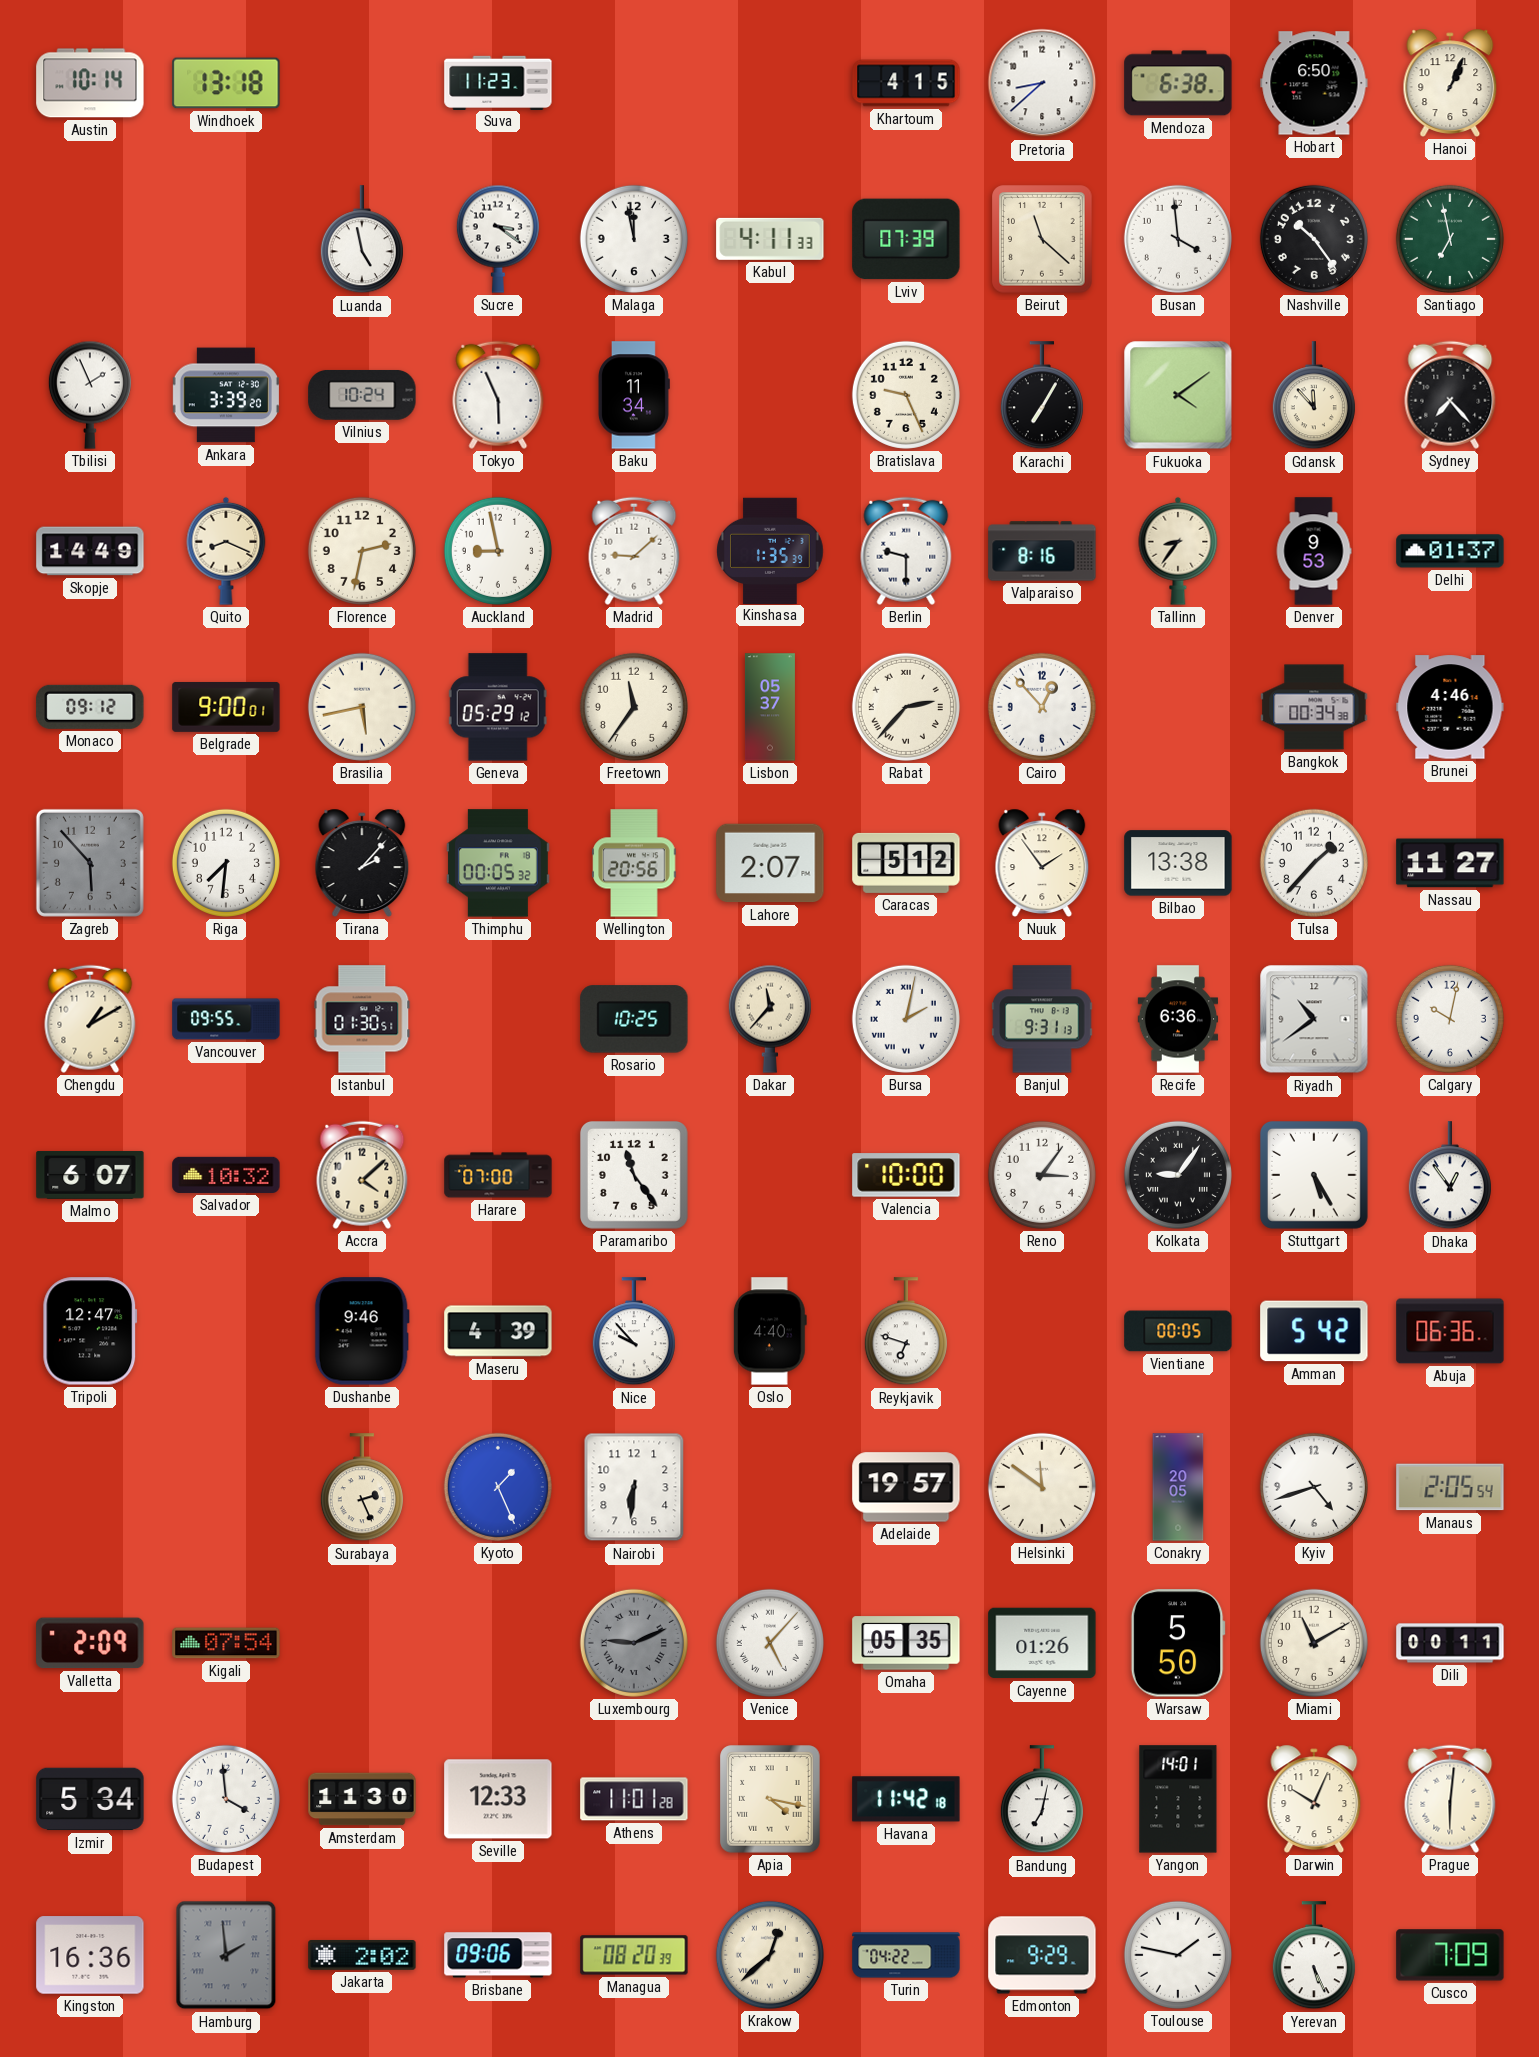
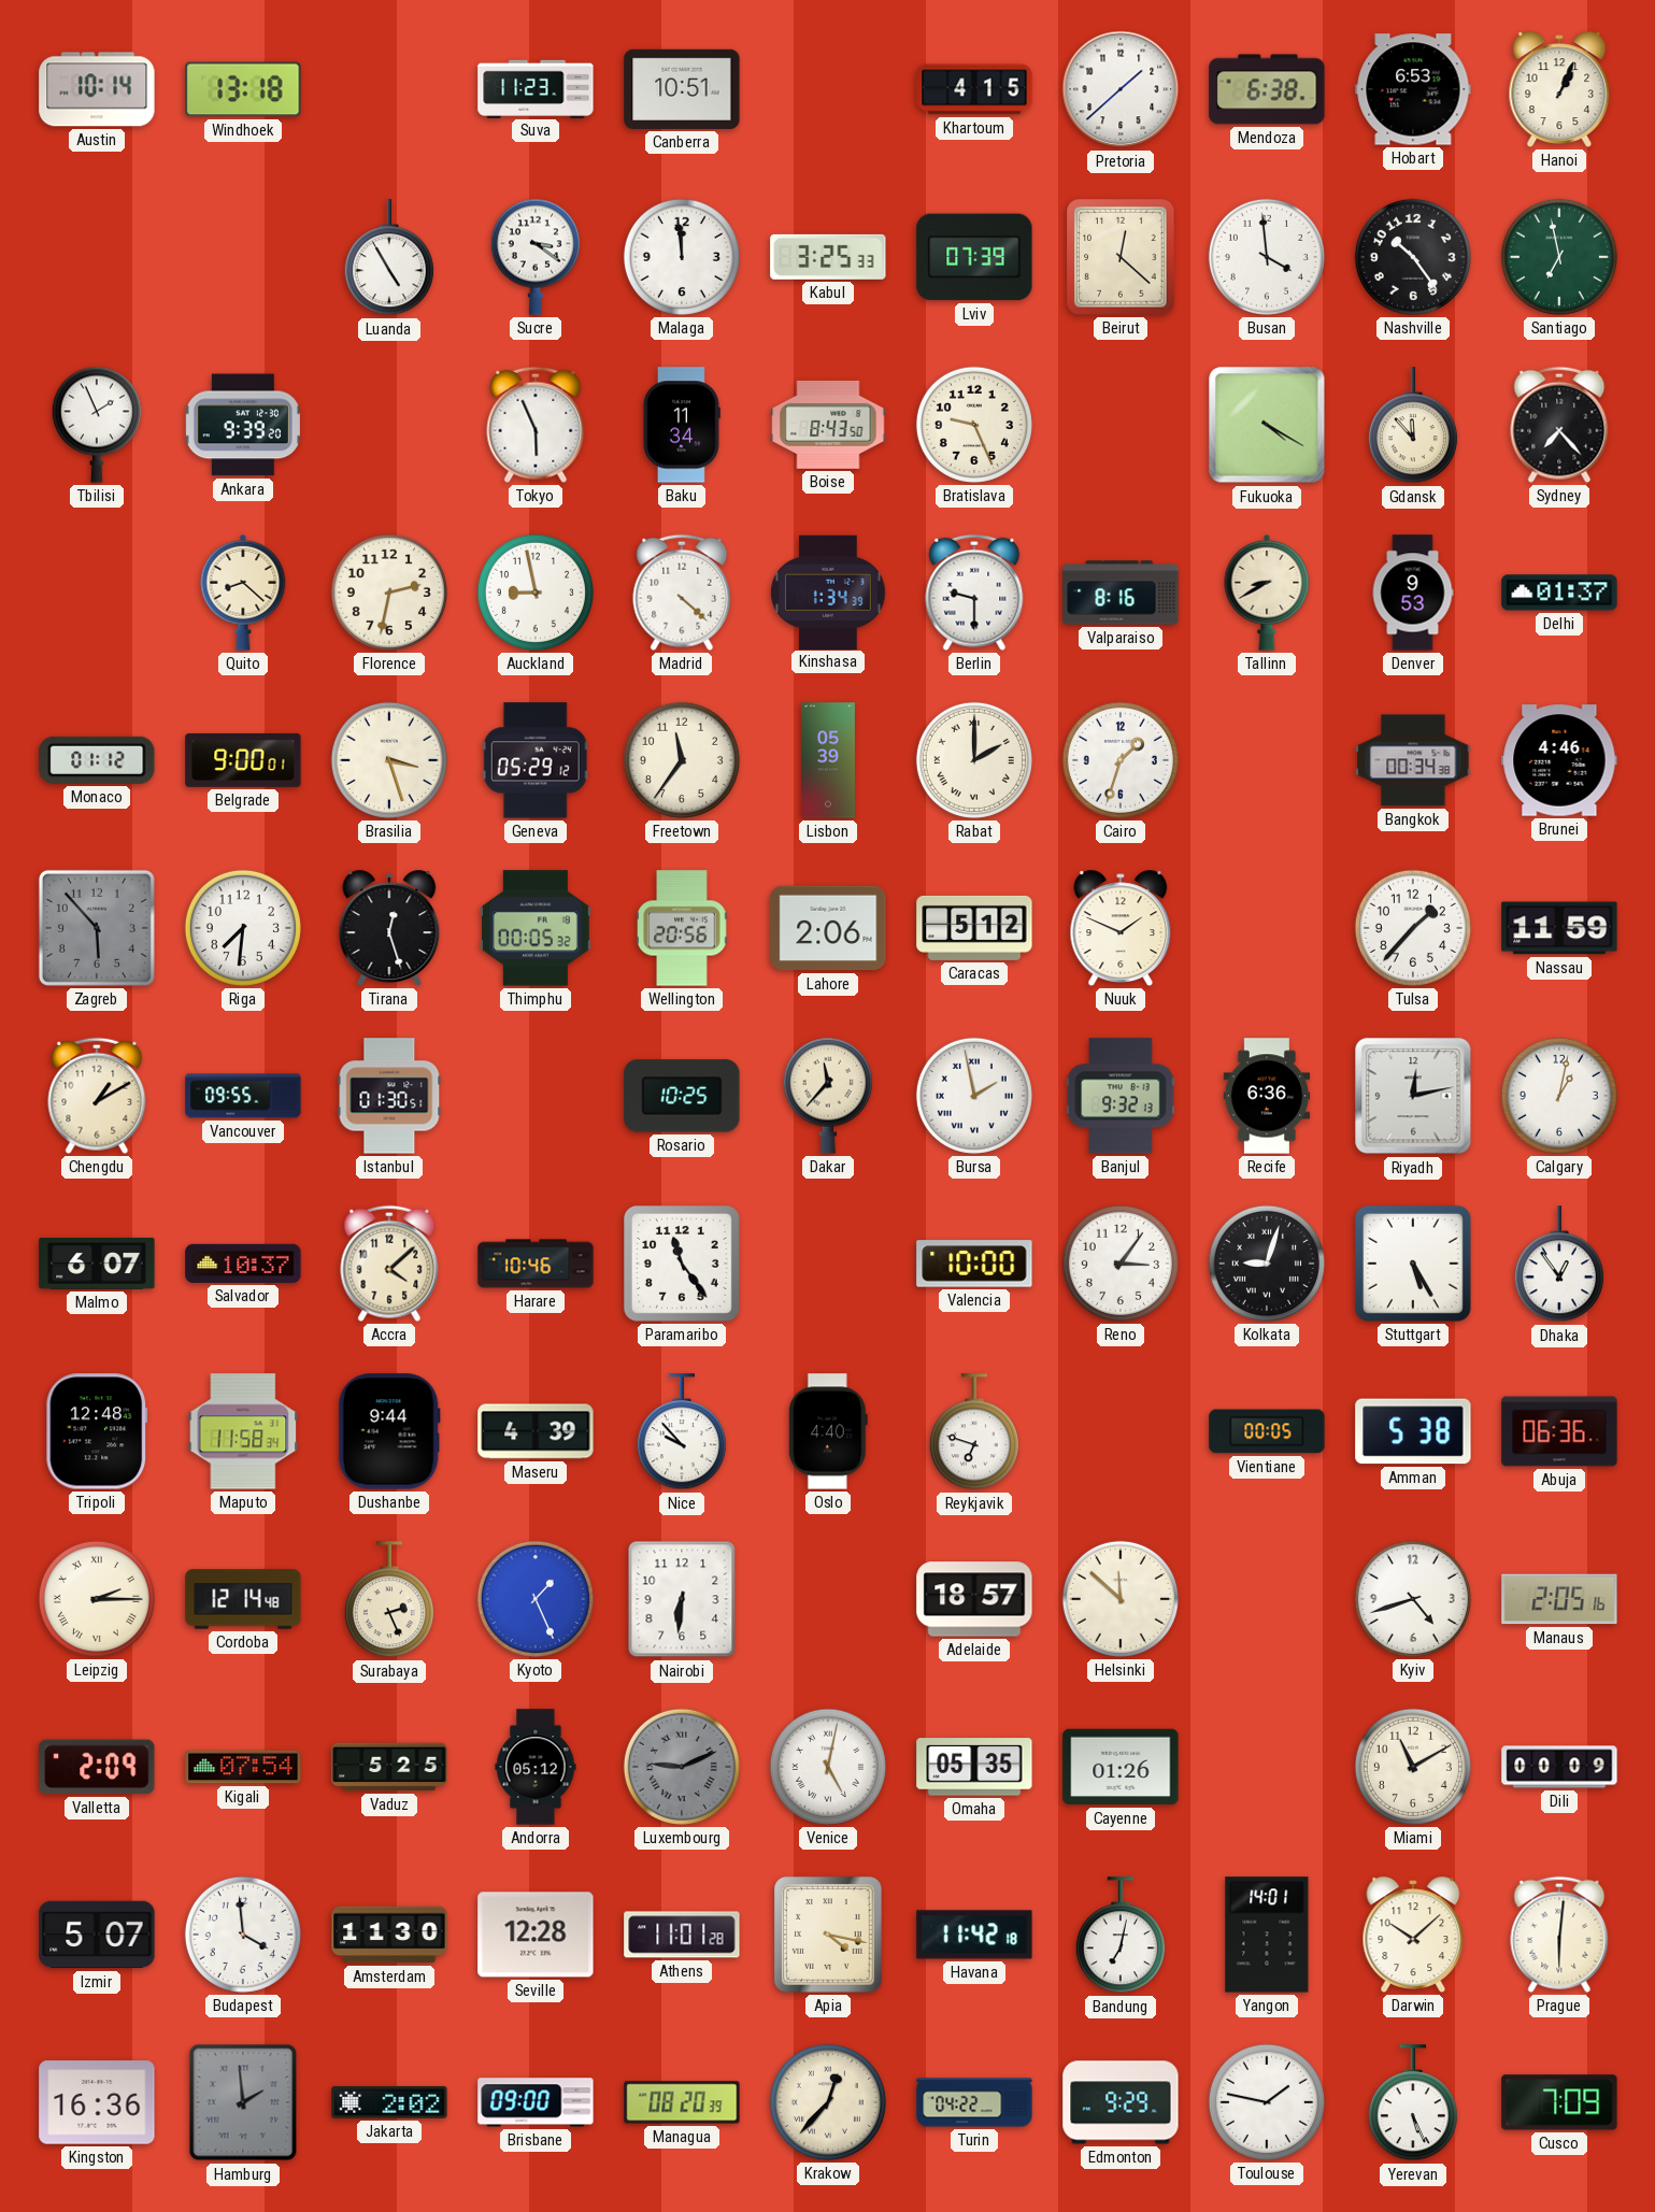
Canberra: none -> 10:51
Pretoria: 8:38 -> 1:38
Hobart: 6:50 -> 6:53
Luanda: 4:58 -> 4:55
Malaga: 11:58 -> 11:59
Kabul: 4:11 -> 3:25
Beirut: 11:22 -> 12:22
Ankara: 3:39 -> 9:39
Vilnius: 10:24 -> none
Boise: none -> 8:43
Karachi: 7:05 -> none
Fukuoka: 4:09 -> 4:20
Skopje: 14:49 -> none
Quito: 8:19 -> 8:22
Madrid: 9:08 -> 4:22
Kinshasa: 1:35 -> 1:34
Tallinn: 8:36 -> 8:40
Monaco: 09:12 -> 01:12
Brasilia: 5:43 -> 3:27
Lisbon: 05:37 -> 05:39
Rabat: 2:37 -> 2:00
Cairo: 12:53 -> 1:33
Tirana: 2:07 -> 12:27
Lahore: 2:07 -> 2:06
Nuuk: 1:54 -> 1:49
Bilbao: 13:38 -> none
Nassau: 11:27 -> 11:59
Bursa: 2:02 -> 1:58
Banjul: 9:31 -> 9:32
Riyadh: 10:39 -> 12:13
Calgary: 10:02 -> 1:02
Salvador: 10:32 -> 10:37
Harare: 07:00 -> 10:46
Kolkata: 9:06 -> 9:03
Tripoli: 12:47 -> 12:48
Maputo: none -> 11:58
Dushanbe: 9:46 -> 9:44
Amman: 5:42 -> 5:38
Leipzig: none -> 2:15
Cordoba: none -> 12:14
Adelaide: 19:57 -> 18:57
Helsinki: 11:51 -> 11:52
Conakry: 20:05 -> none
Manaus: 2:05:54 -> 2:05:16
Vaduz: none -> 5:25
Andorra: none -> 05:12
Venice: 5:07 -> 5:02
Warsaw: 5:50 -> none
Dili: 00:11 -> 00:09
Izmir: 5:34 -> 5:07
Seville: 12:33 -> 12:28
Darwin: 10:04 -> 10:08
Brisbane: 09:06 -> 09:00
Krakow: 12:38 -> 12:37
